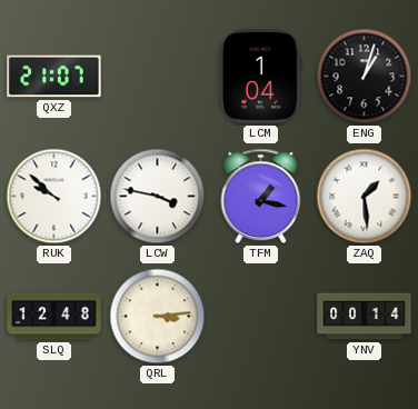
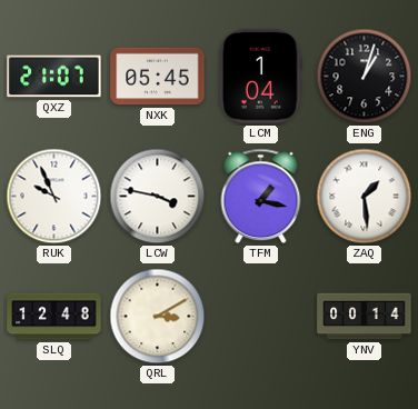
NXK: none -> 05:45
RUK: 9:52 -> 9:56
QRL: 3:14 -> 3:10
